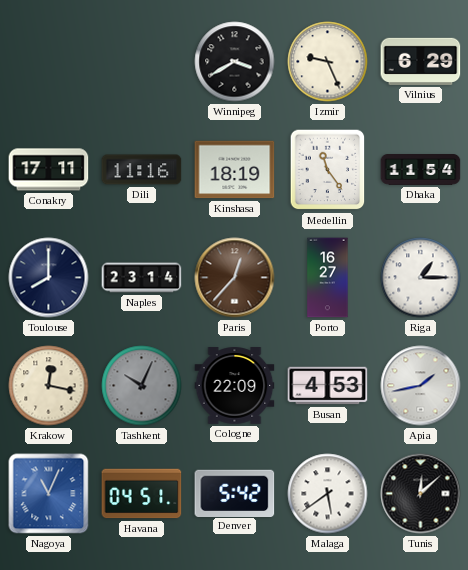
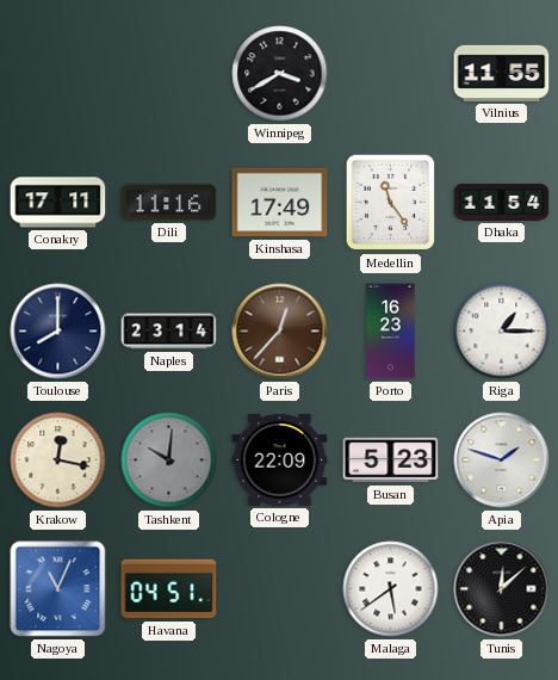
Izmir: 9:26 -> none
Vilnius: 6:29 -> 11:55
Kinshasa: 18:19 -> 17:49
Porto: 16:27 -> 16:23
Tashkent: 10:04 -> 10:01
Busan: 4:53 -> 5:23
Apia: 1:43 -> 1:48
Denver: 5:42 -> none
